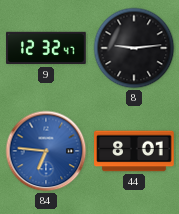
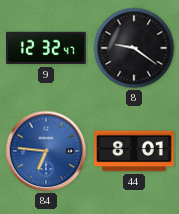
8: 9:14 -> 9:21
